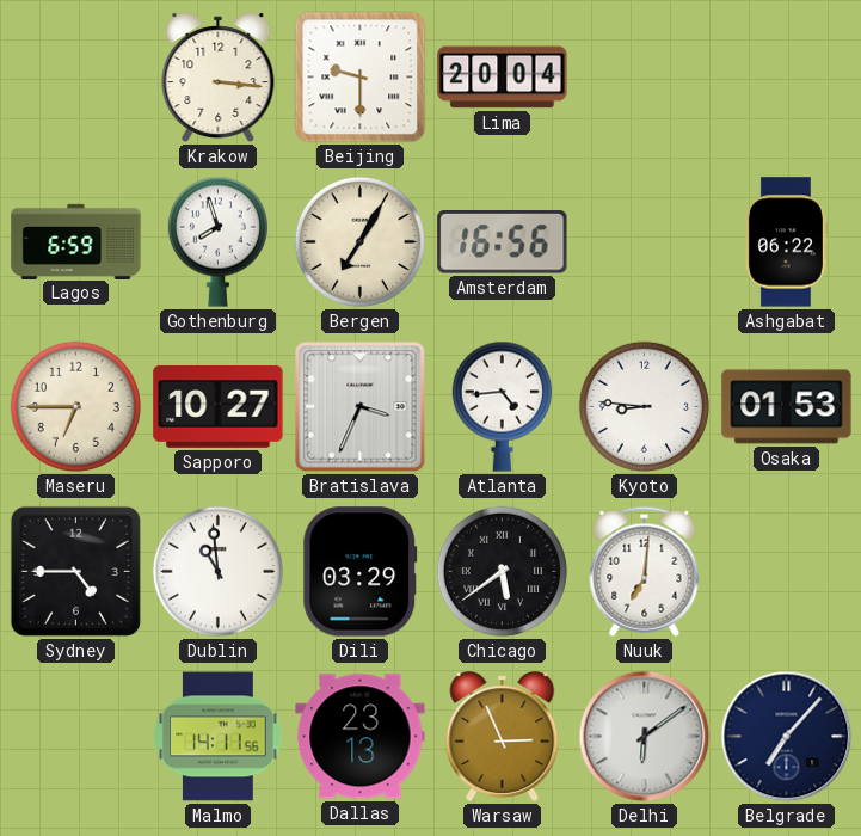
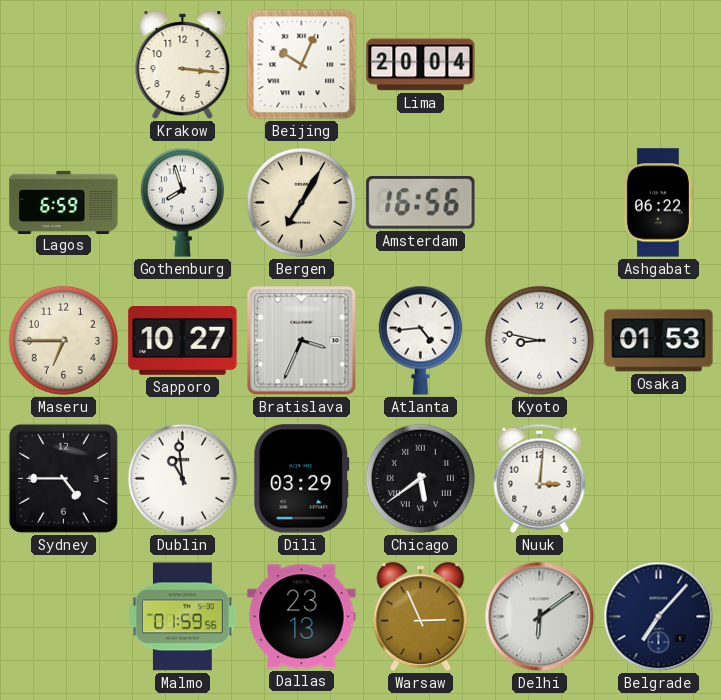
Beijing: 9:30 -> 10:04
Kyoto: 8:46 -> 8:47
Nuuk: 7:01 -> 3:01
Malmo: 14:11 -> 01:59
